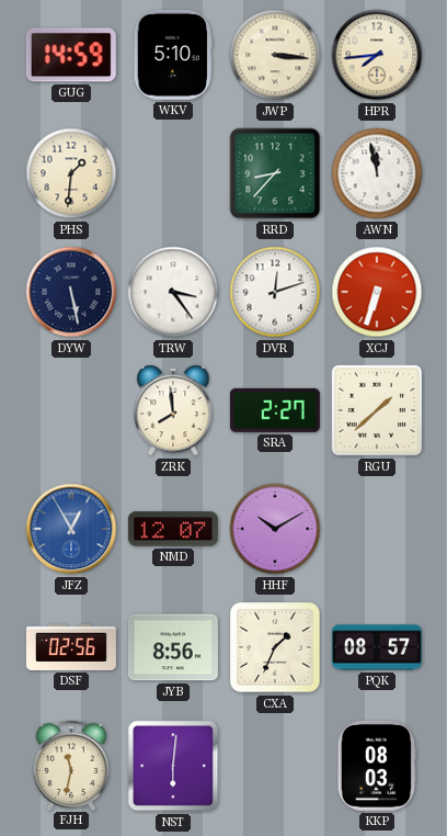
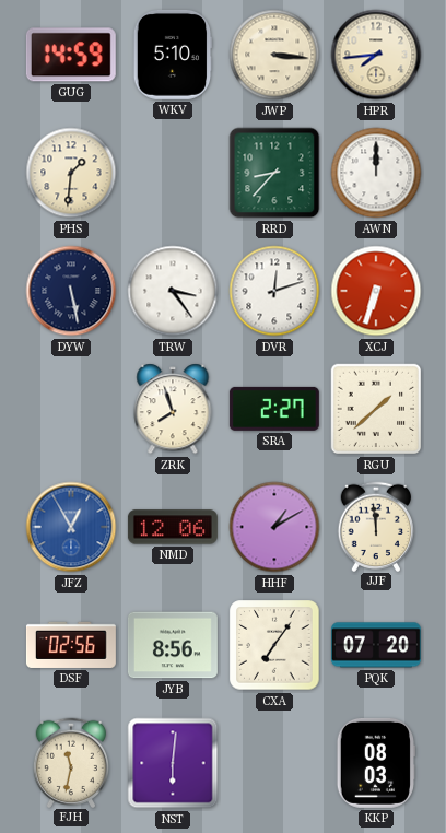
AWN: 11:58 -> 12:00
ZRK: 7:59 -> 7:57
NMD: 12:07 -> 12:06
HHF: 10:10 -> 1:10
JJF: none -> 11:59
CXA: 1:34 -> 7:06
PQK: 08:57 -> 07:20
